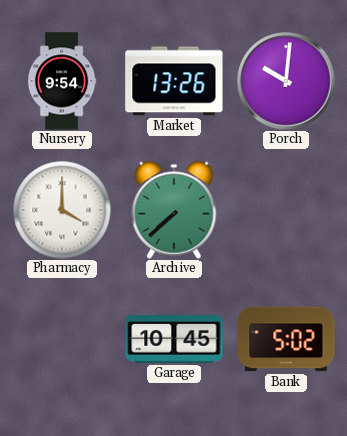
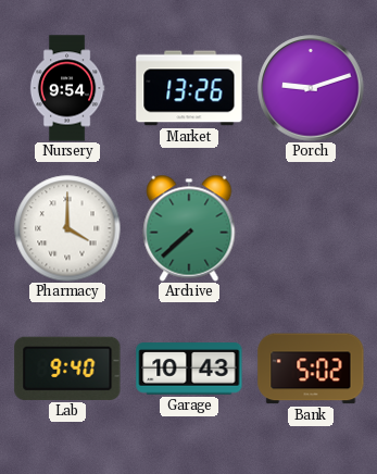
Porch: 10:01 -> 9:12
Lab: none -> 9:40
Garage: 10:45 -> 10:43
